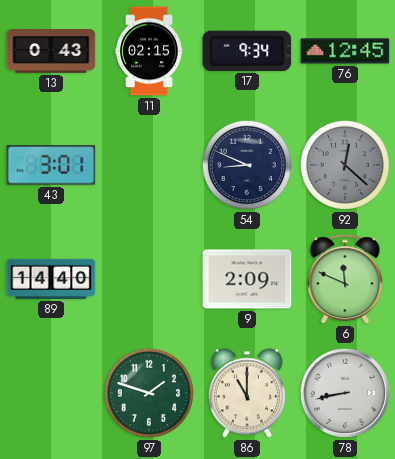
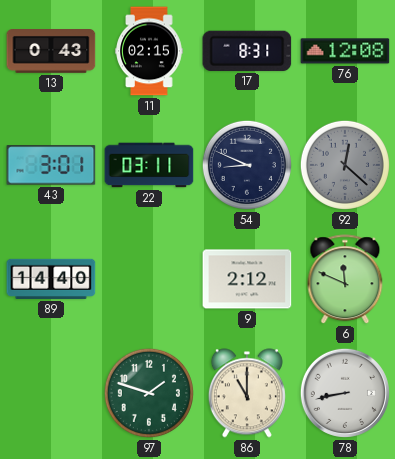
17: 9:34 -> 8:31
76: 12:45 -> 12:08
22: none -> 03:11
9: 2:09 -> 2:12
